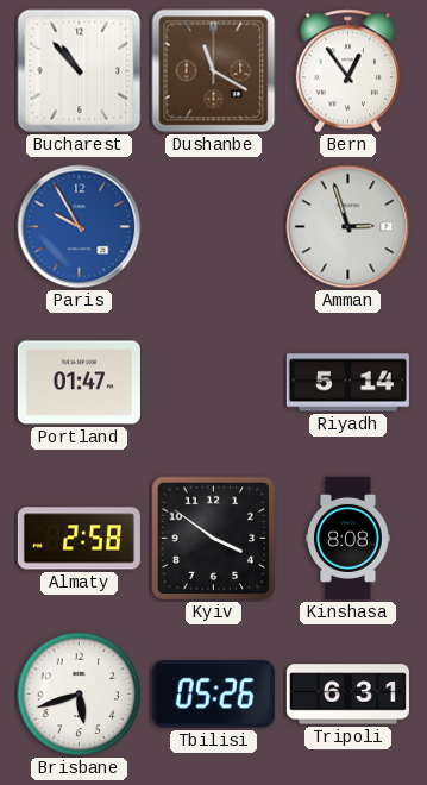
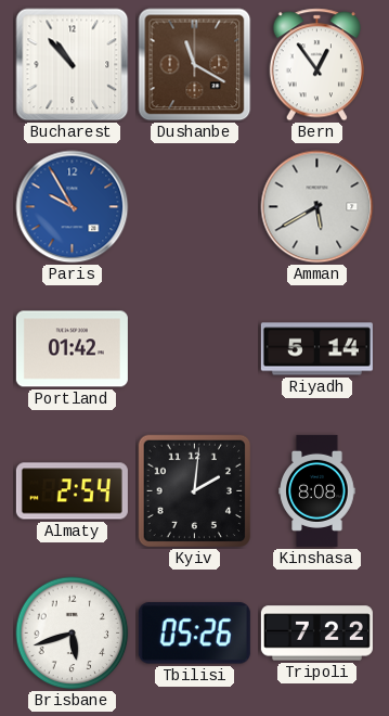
Amman: 2:57 -> 5:40
Portland: 01:47 -> 01:42
Almaty: 2:58 -> 2:54
Kyiv: 3:51 -> 2:01
Tripoli: 6:31 -> 7:22
